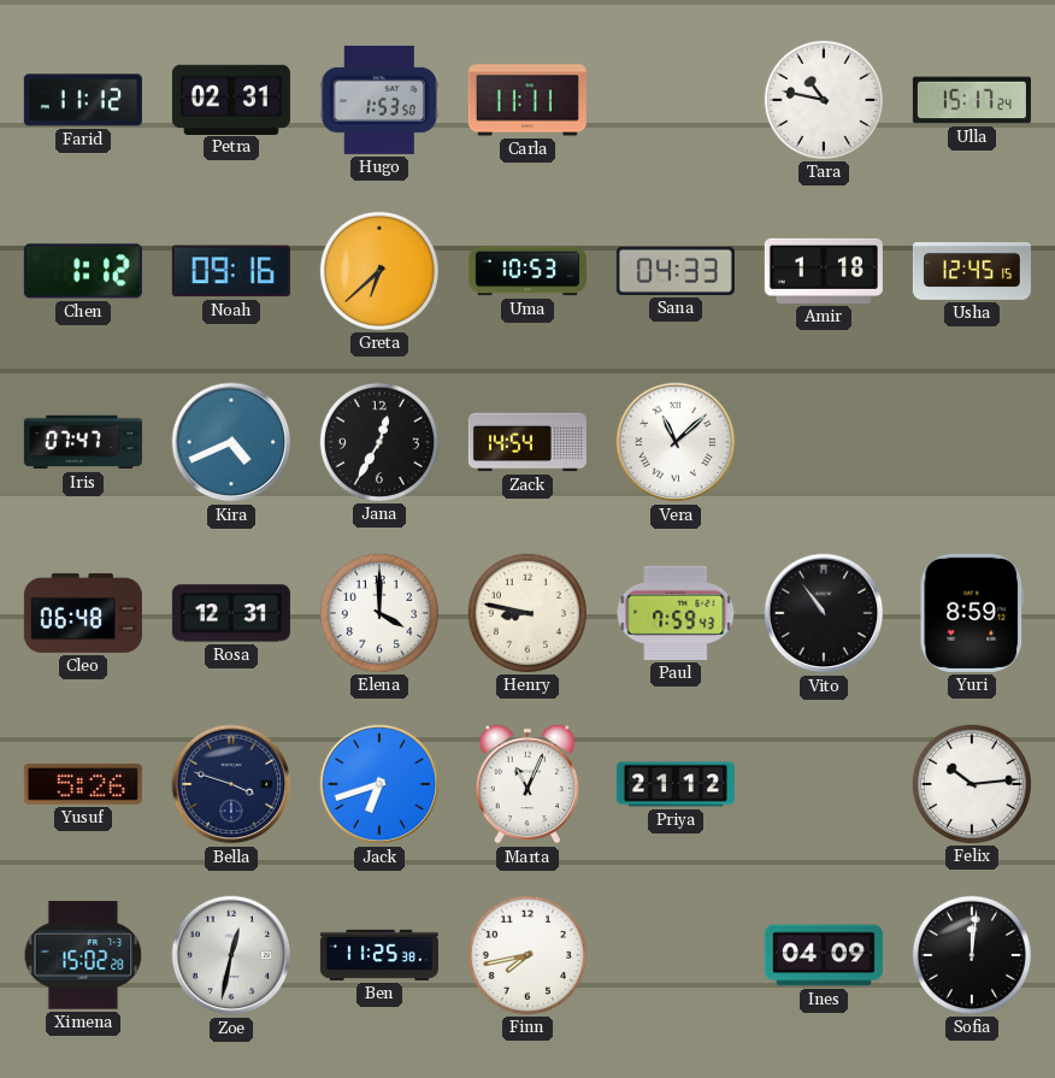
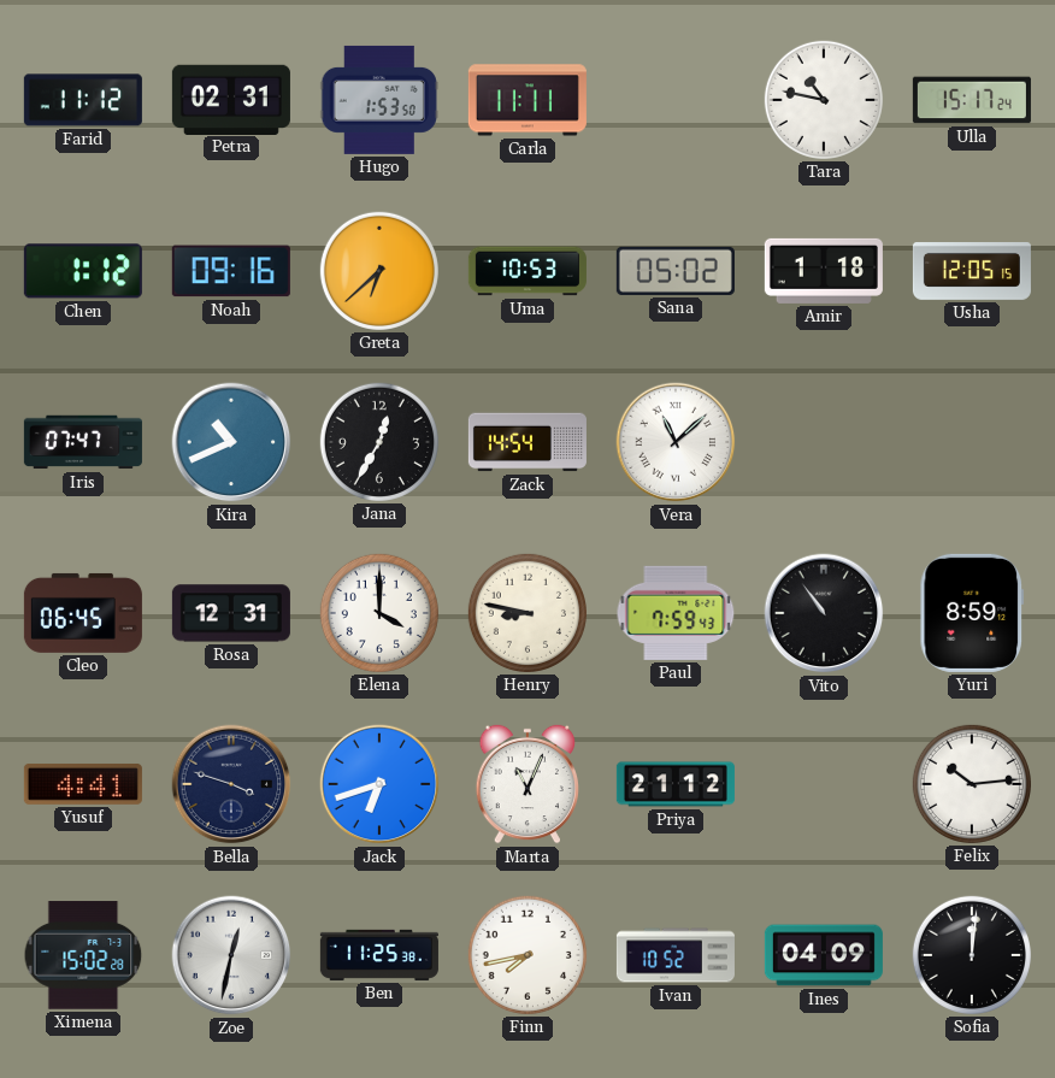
Sana: 04:33 -> 05:02
Usha: 12:45 -> 12:05
Kira: 4:41 -> 10:41
Cleo: 06:48 -> 06:45
Yusuf: 5:26 -> 4:41
Ivan: none -> 10:52
